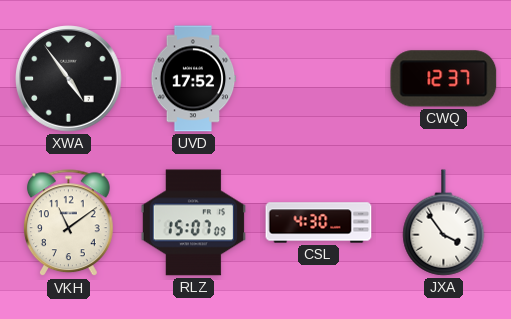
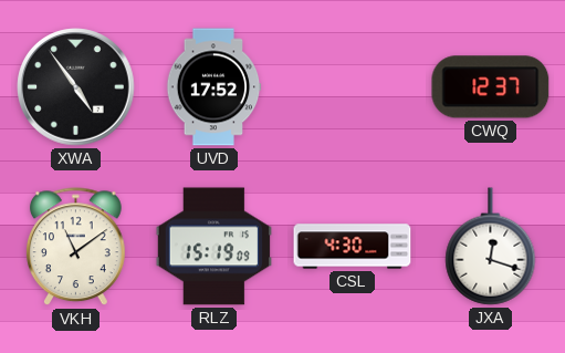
RLZ: 15:07 -> 15:19
JXA: 3:54 -> 12:18
